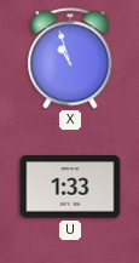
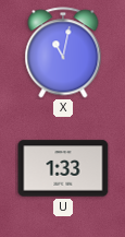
X: 10:57 -> 11:02
